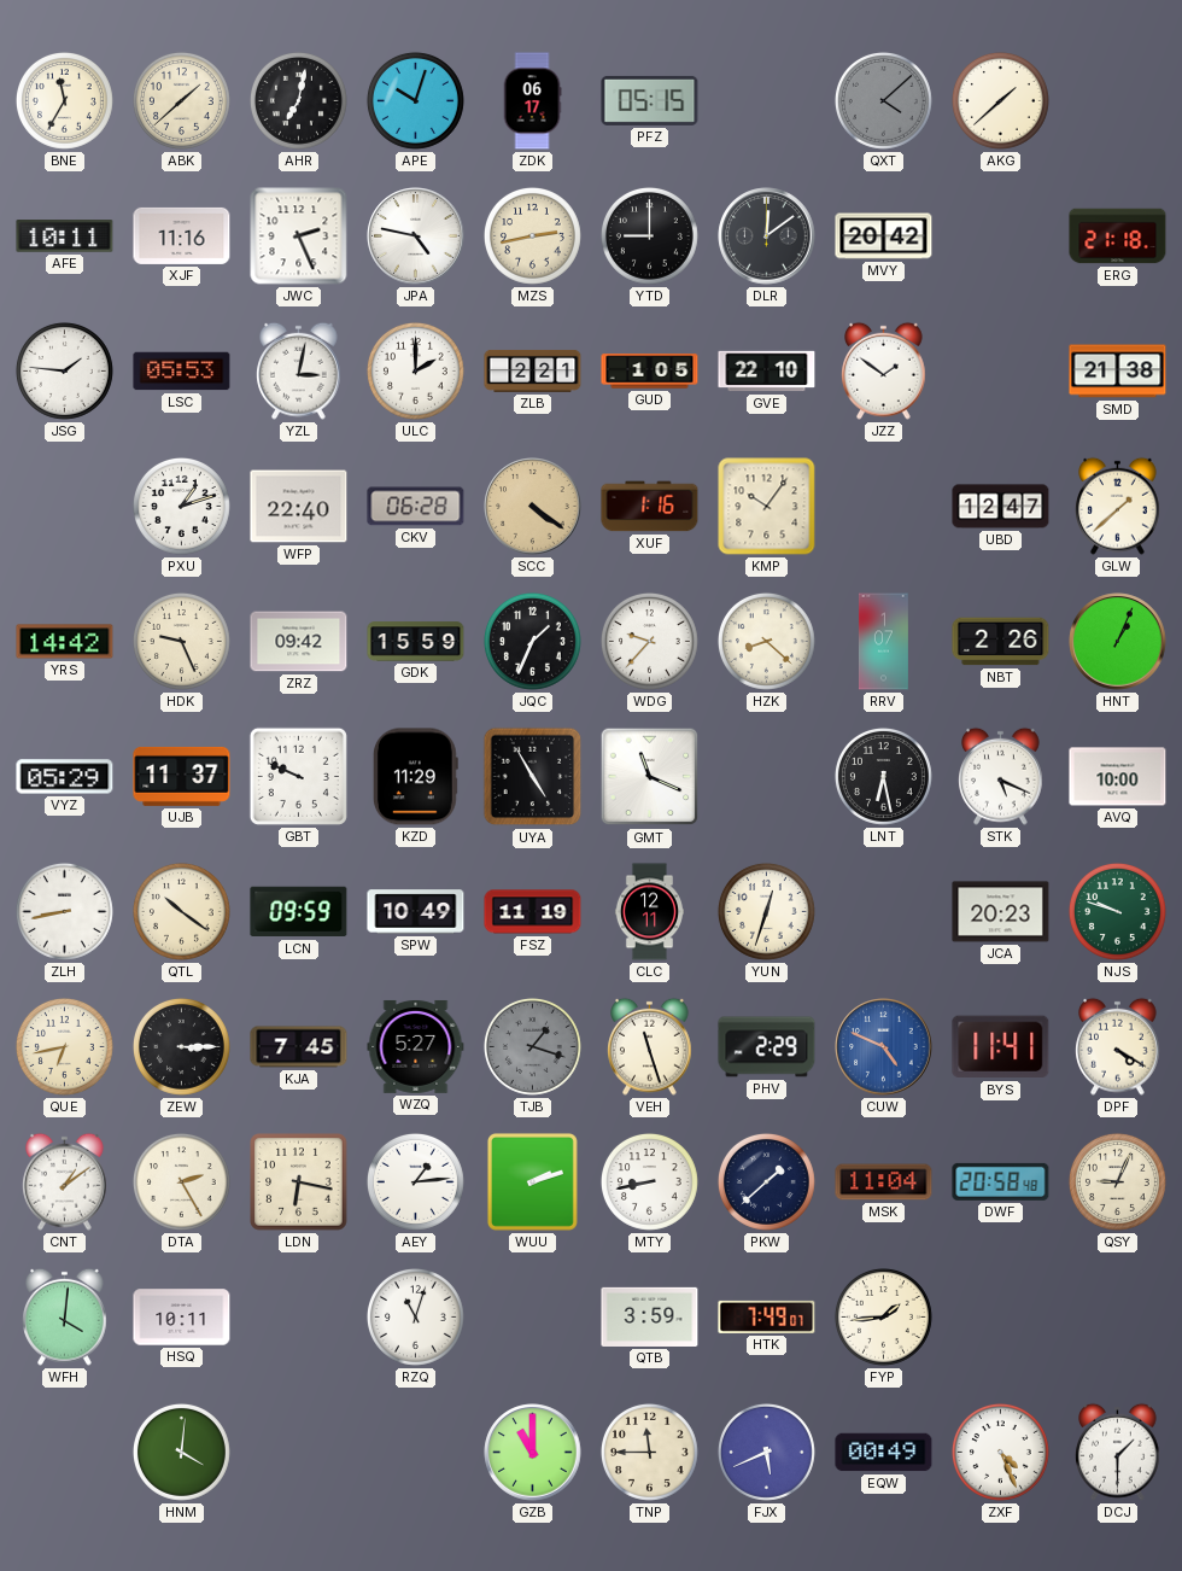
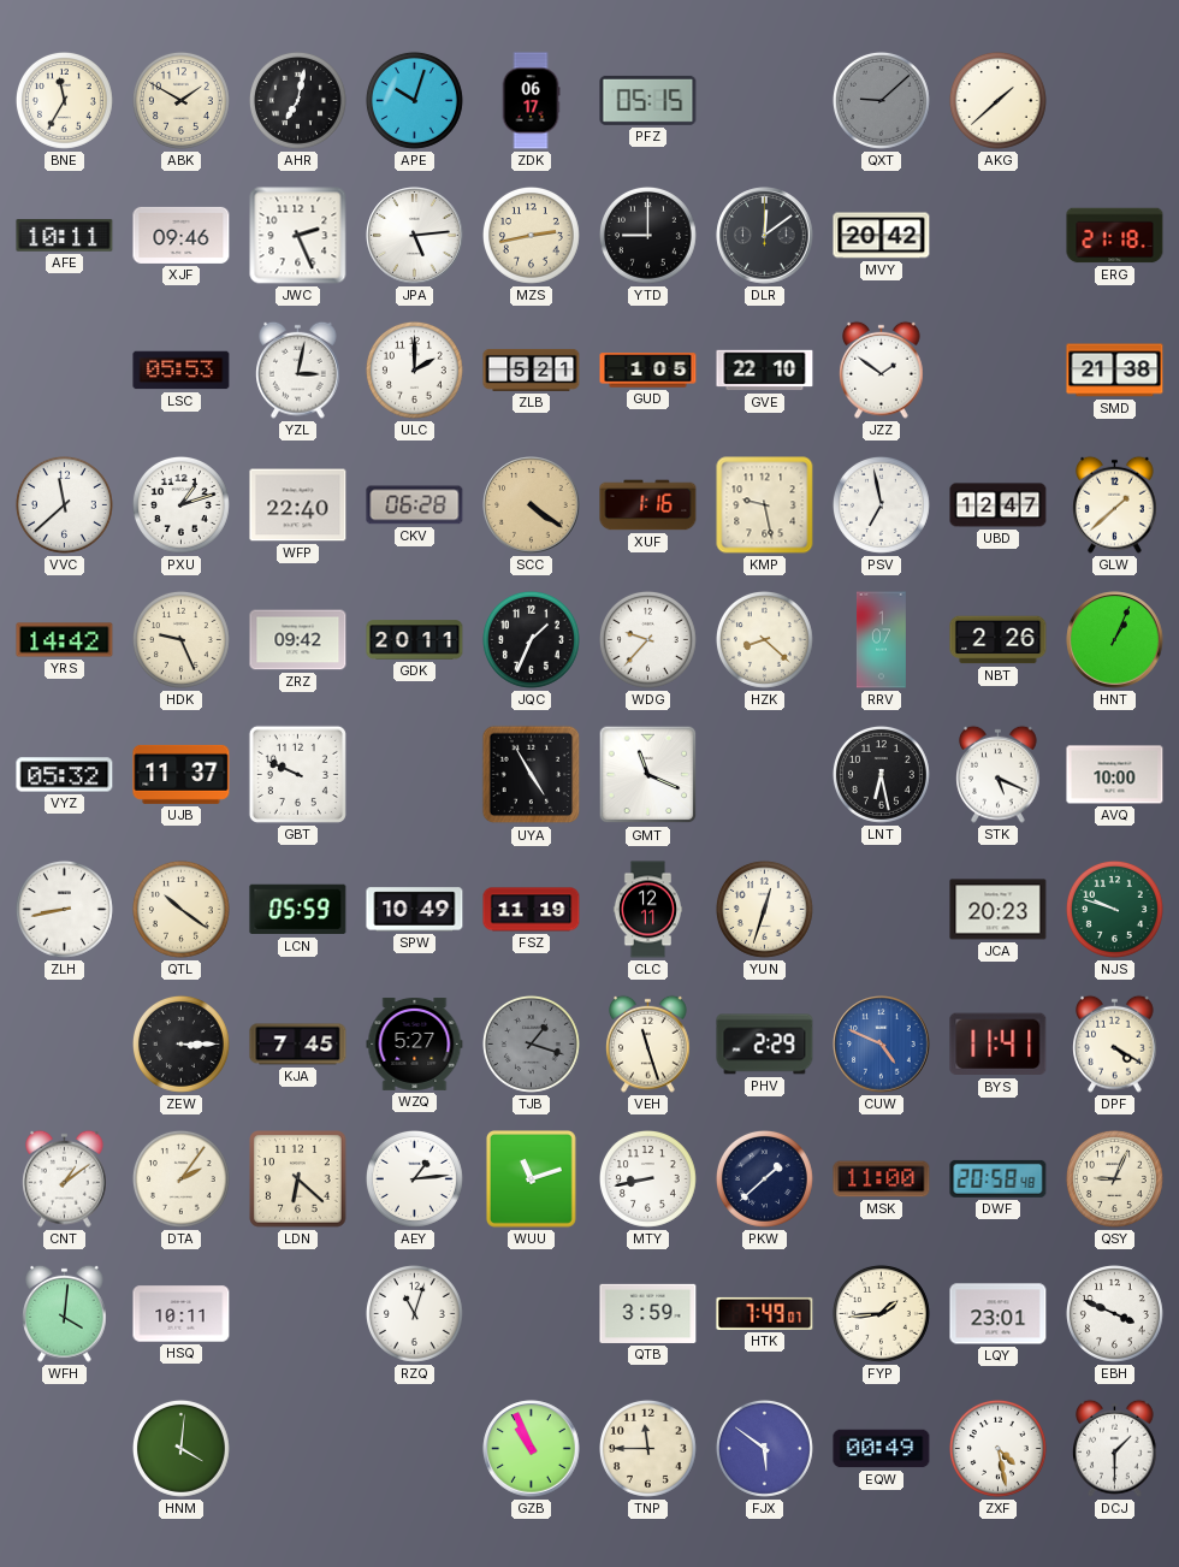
ABK: 1:38 -> 1:50
QXT: 4:08 -> 9:08
XJF: 11:16 -> 09:46
JPA: 4:47 -> 5:14
JSG: 1:46 -> none
ZLB: 2:21 -> 5:21
VVC: none -> 11:38
KMP: 10:06 -> 9:28
PSV: none -> 6:58
GDK: 15:59 -> 20:11
VYZ: 05:29 -> 05:32
KZD: 11:29 -> none
LCN: 09:59 -> 05:59
QUE: 6:43 -> none
DTA: 2:25 -> 2:06
LDN: 6:17 -> 6:22
WUU: 2:12 -> 11:12
MSK: 11:04 -> 11:00
LQY: none -> 23:01
EBH: none -> 3:49
GZB: 11:00 -> 10:56
FJX: 5:41 -> 5:51
ZXF: 4:26 -> 4:28
